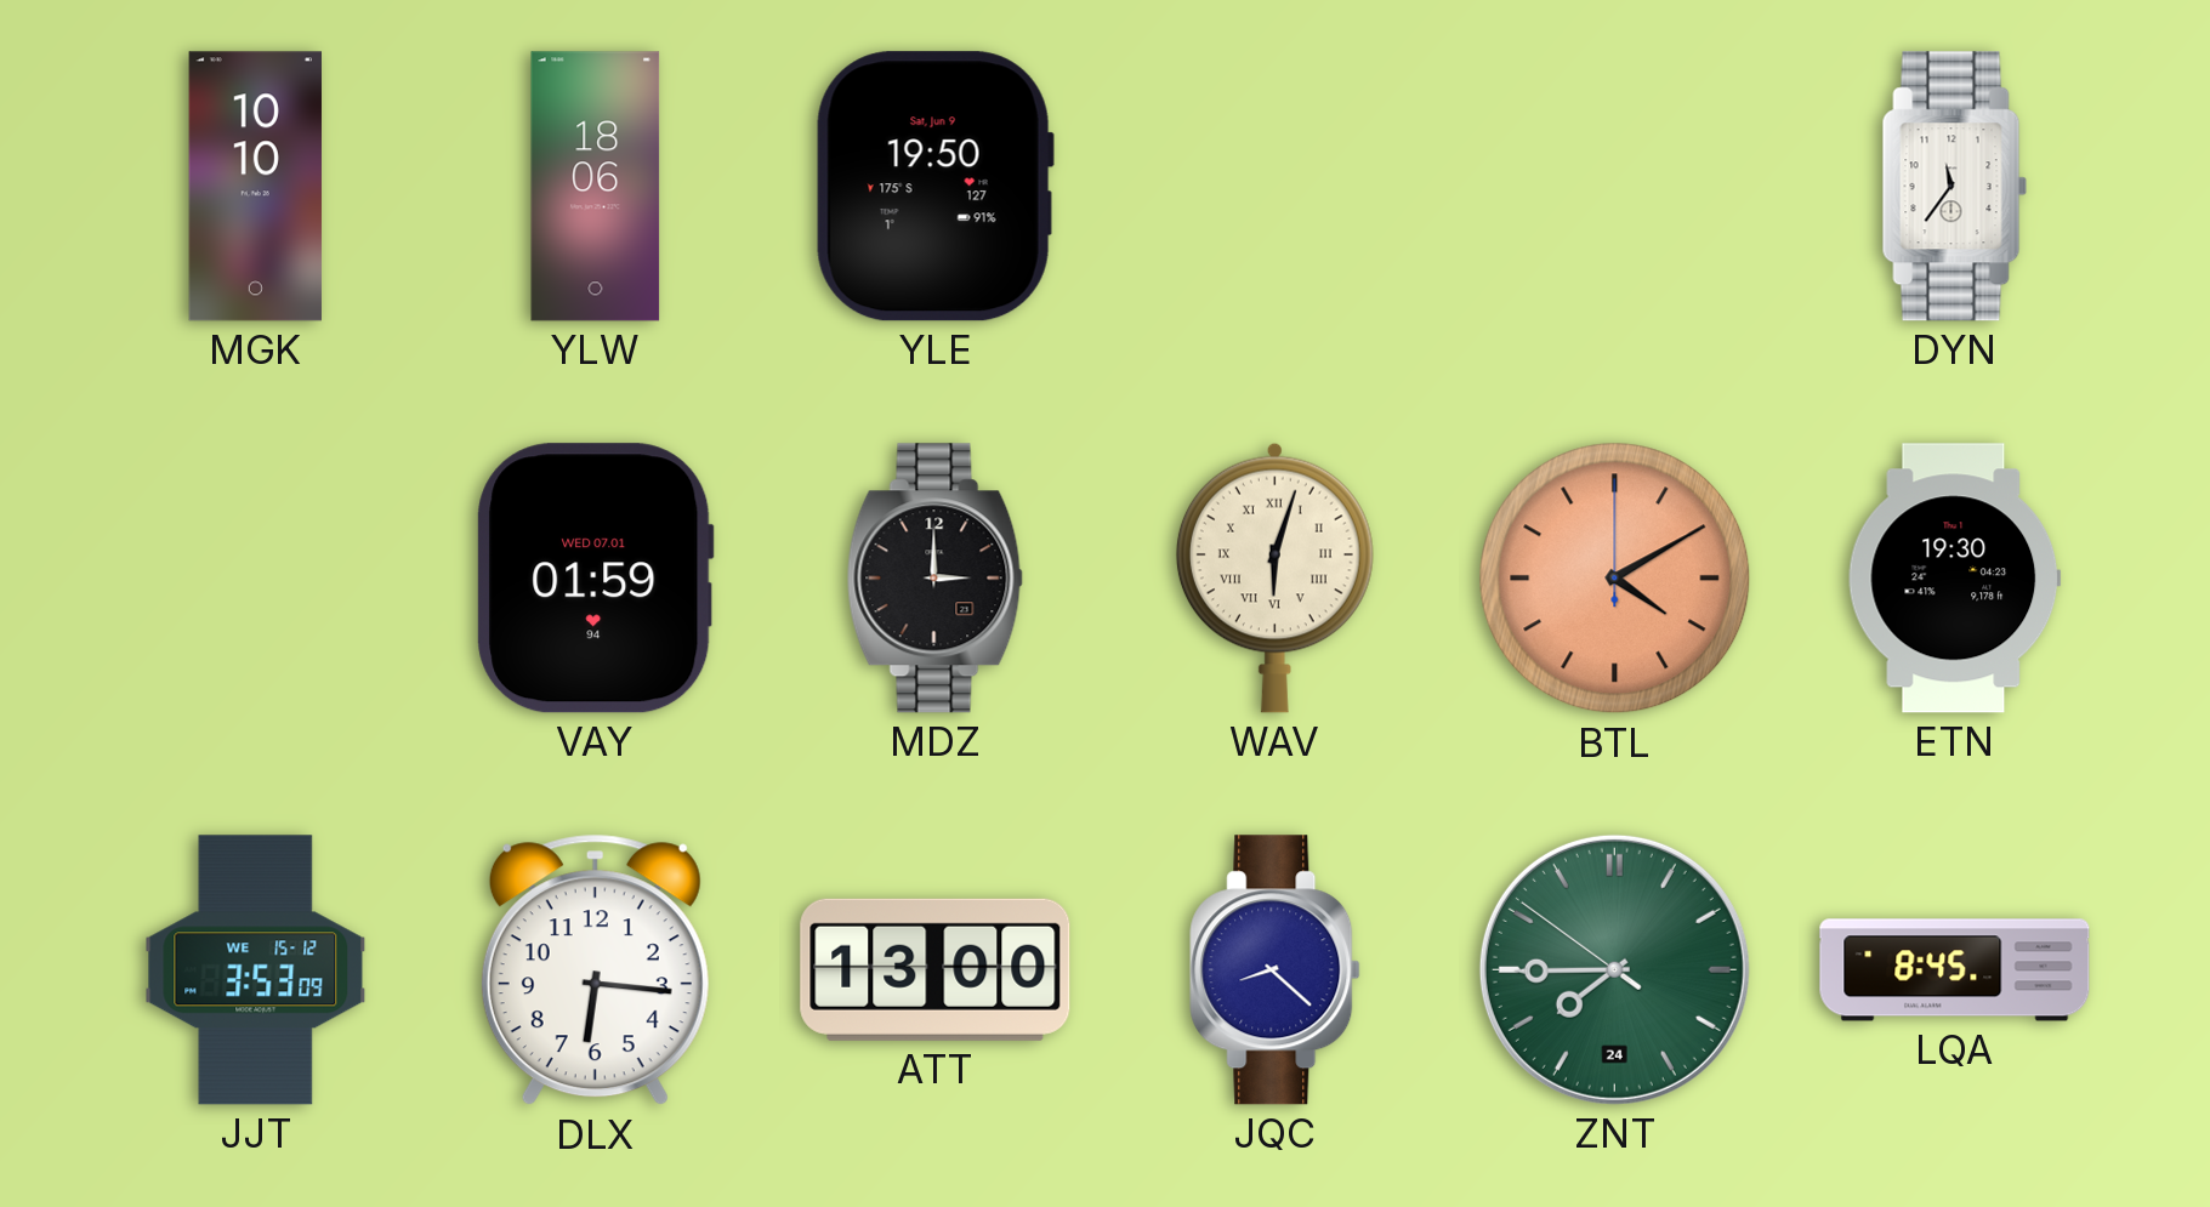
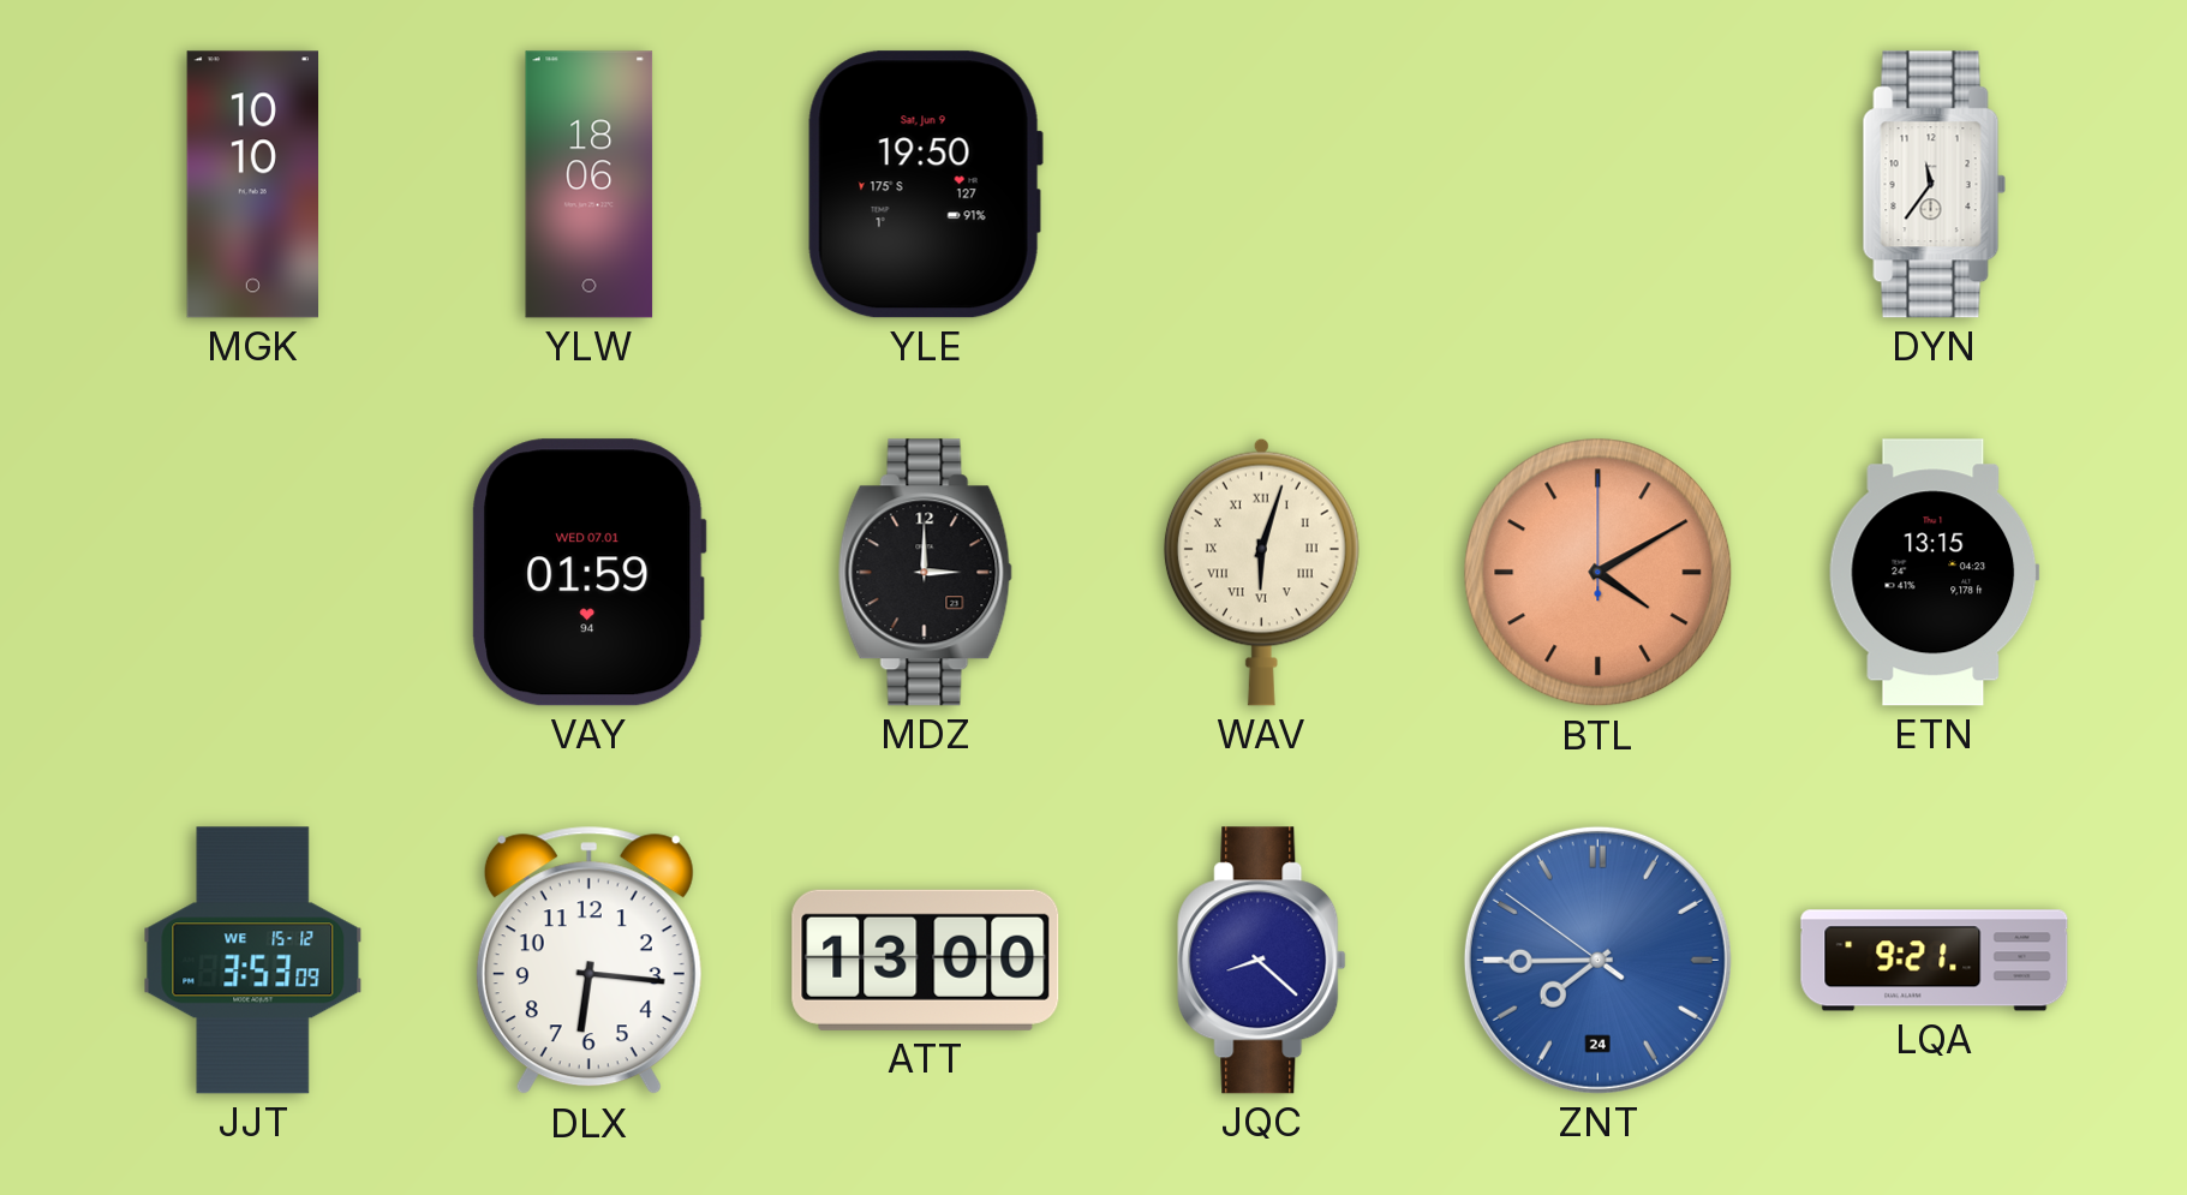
ETN: 19:30 -> 13:15
ZNT dial: green -> blue
LQA: 8:45 -> 9:21
